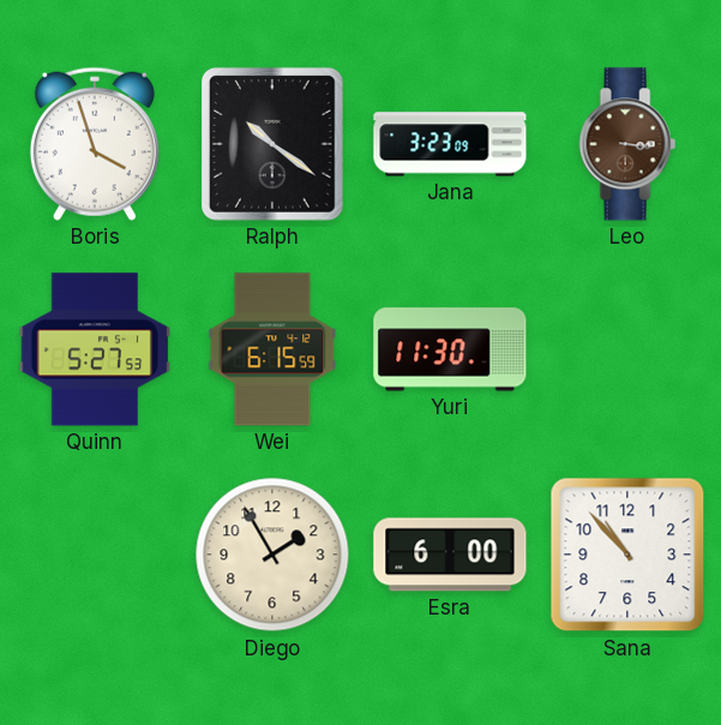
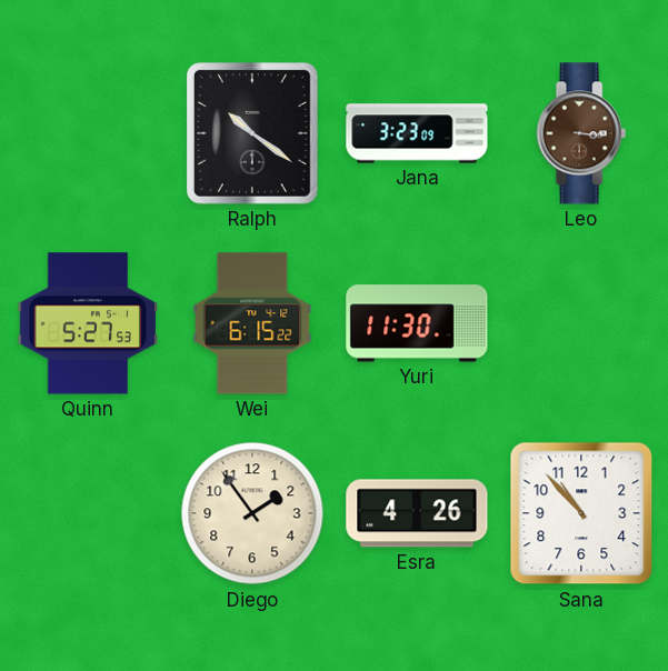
Boris: 3:57 -> none
Wei: 6:15:59 -> 6:15:22
Diego: 1:55 -> 1:54
Esra: 6:00 -> 4:26
